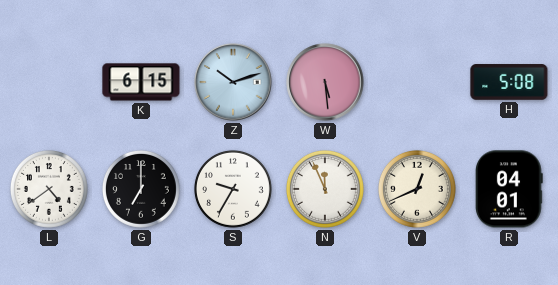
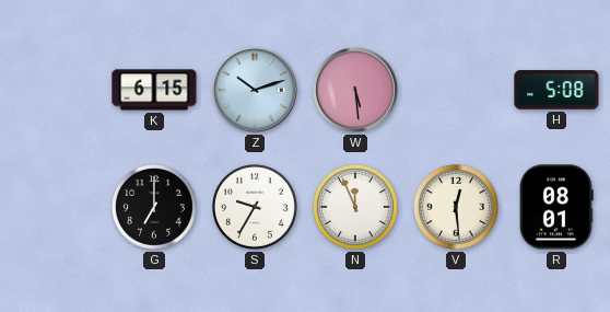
L: 4:39 -> none
V: 12:41 -> 12:29
R: 04:01 -> 08:01
